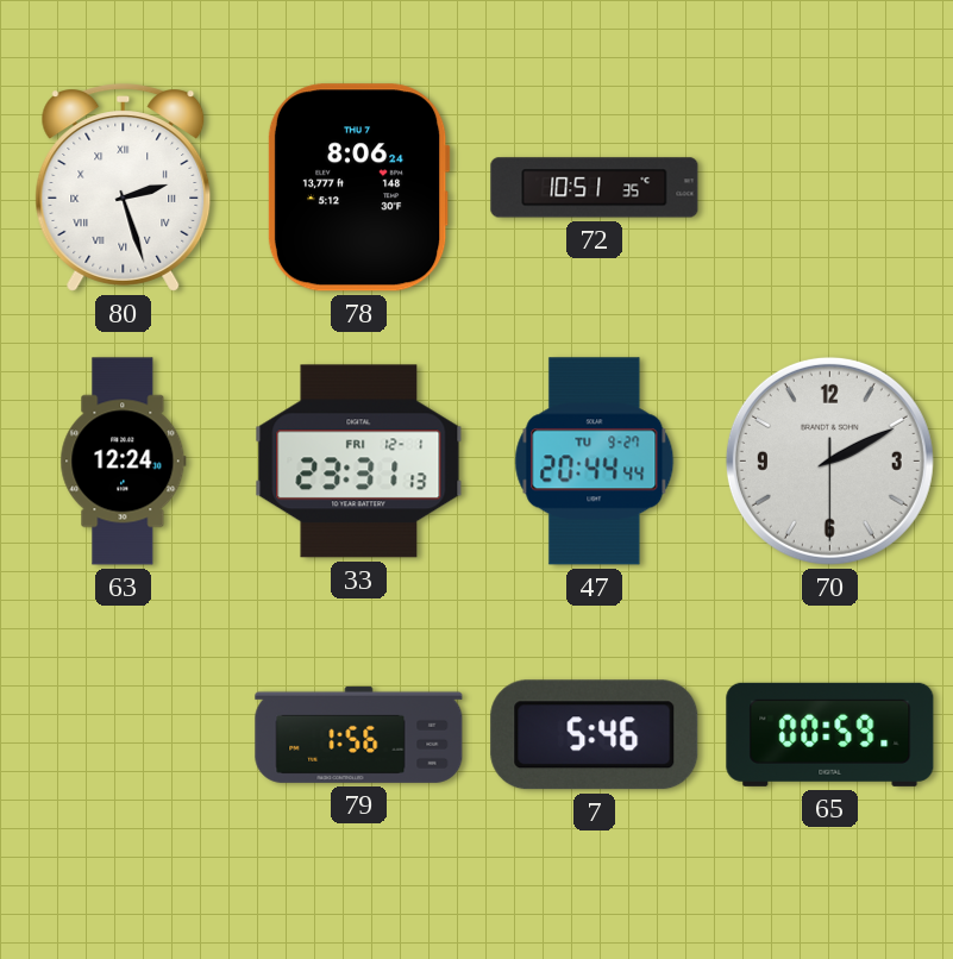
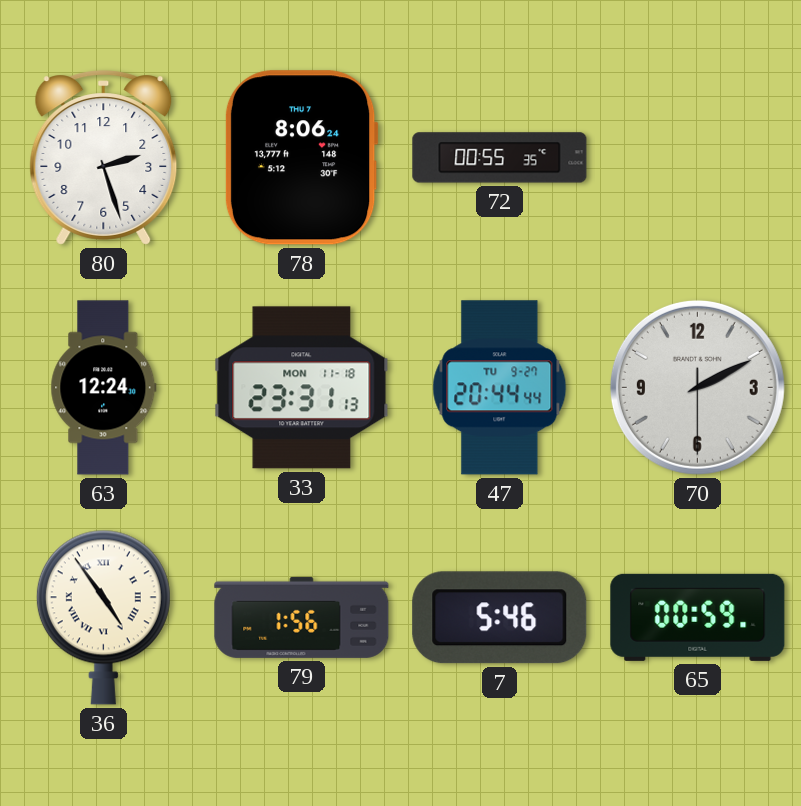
80 numerals: Roman -> Arabic
72: 10:51 -> 00:55
33 date: FRI 12-1 -> MON 11-18
36: none -> 4:54
